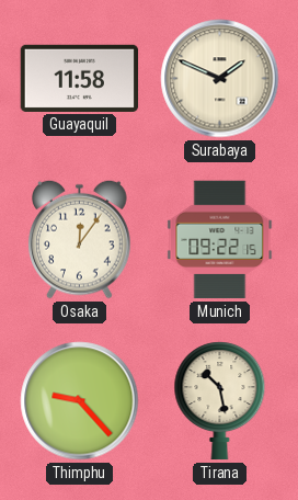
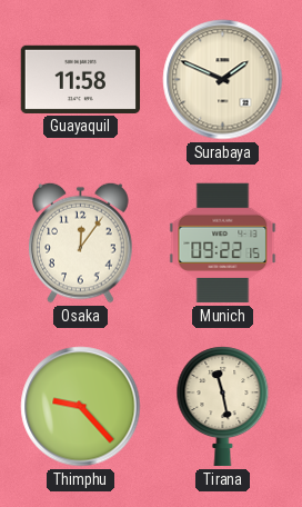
Tirana: 10:28 -> 11:28
